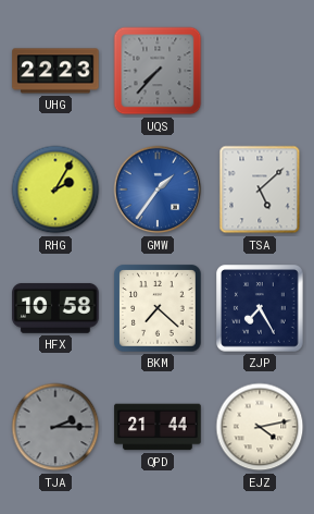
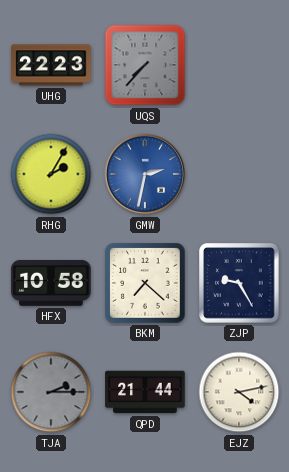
GMW: 1:36 -> 2:32
TSA: 5:08 -> none
ZJP: 7:25 -> 9:25
